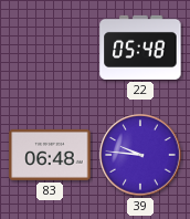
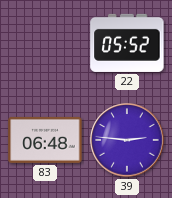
22: 05:48 -> 05:52
39: 9:46 -> 2:46
